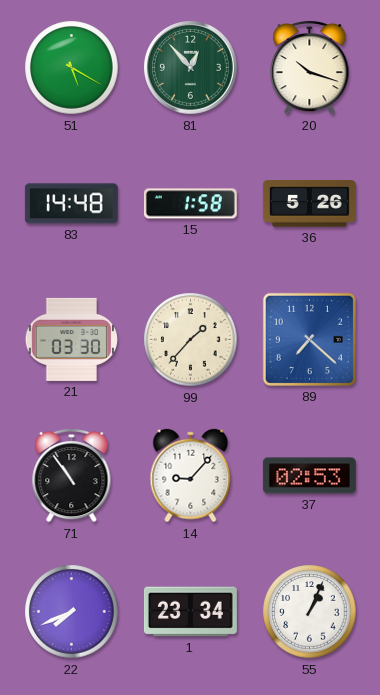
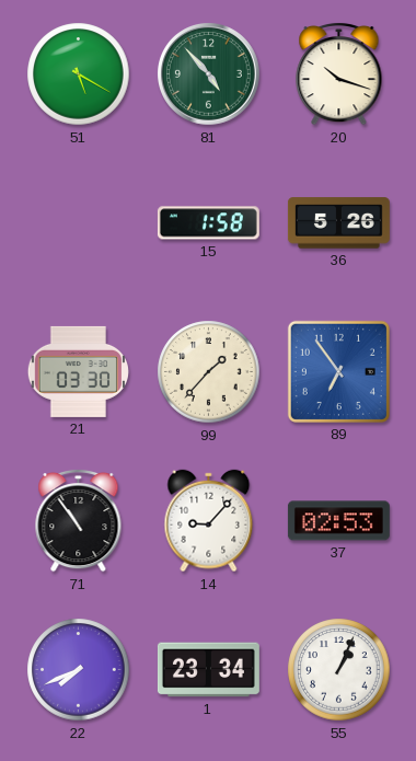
81: 12:53 -> 4:53
83: 14:48 -> none
89: 7:22 -> 6:54
